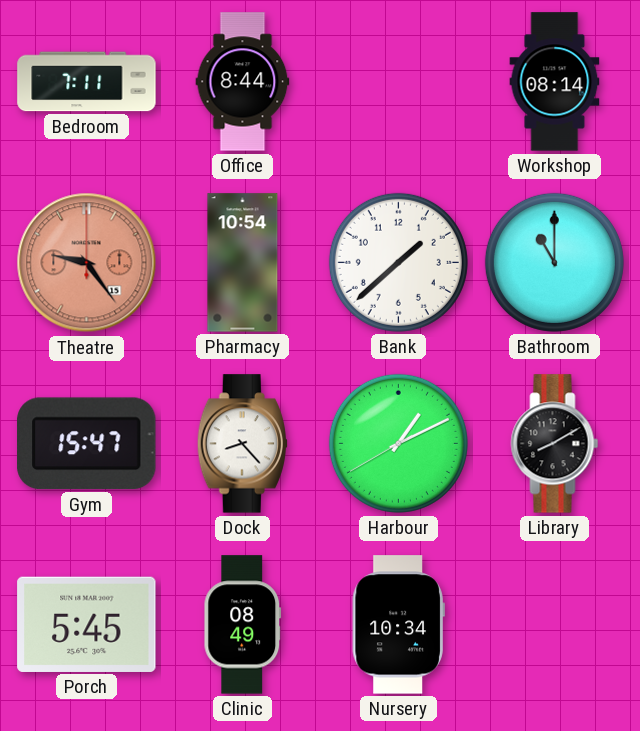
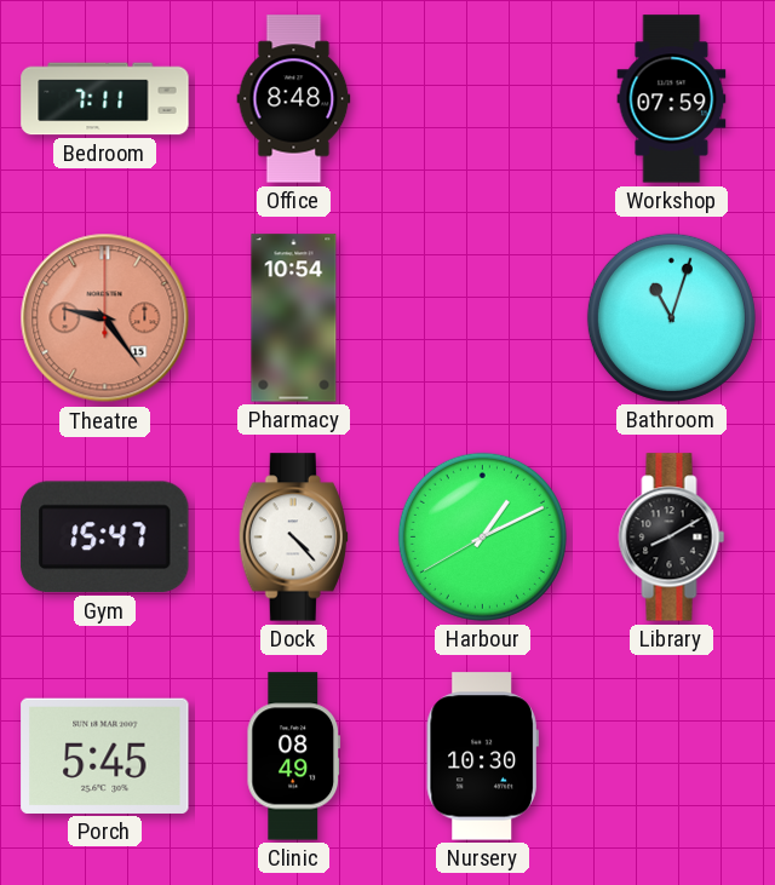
Office: 8:44 -> 8:48
Workshop: 08:14 -> 07:59
Bank: 1:38 -> none
Bathroom: 11:00 -> 11:03
Dock: 8:23 -> 4:23
Nursery: 10:34 -> 10:30
